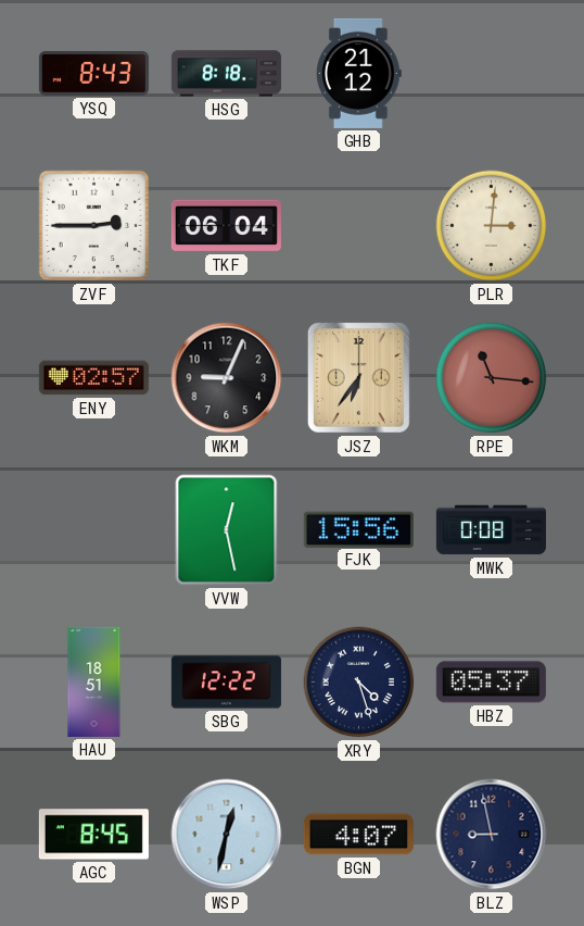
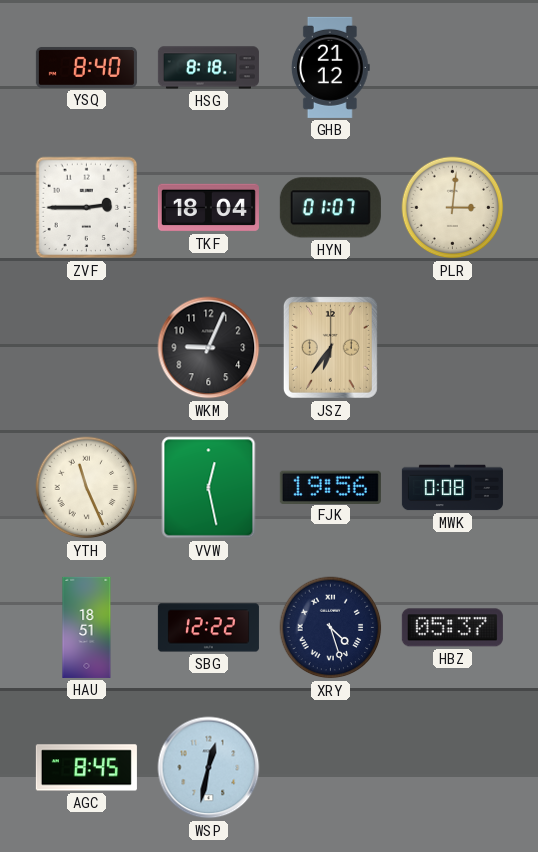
YSQ: 8:43 -> 8:40
TKF: 06:04 -> 18:04
HYN: none -> 01:07
ENY: 02:57 -> none
RPE: 11:16 -> none
YTH: none -> 11:26
FJK: 15:56 -> 19:56
BGN: 4:07 -> none
BLZ: 8:58 -> none
